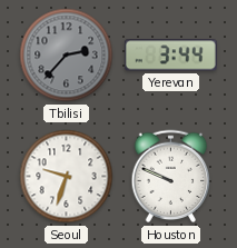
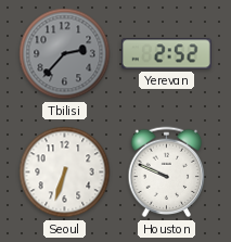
Yerevan: 3:44 -> 2:52
Seoul: 9:33 -> 6:33
